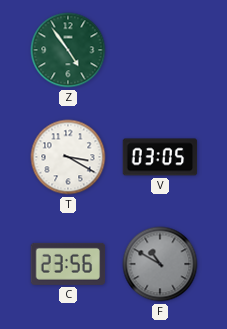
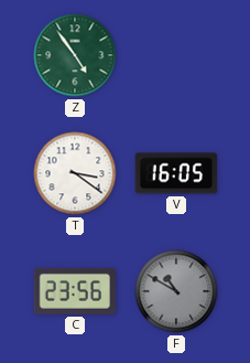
T: 3:20 -> 3:21
V: 03:05 -> 16:05
